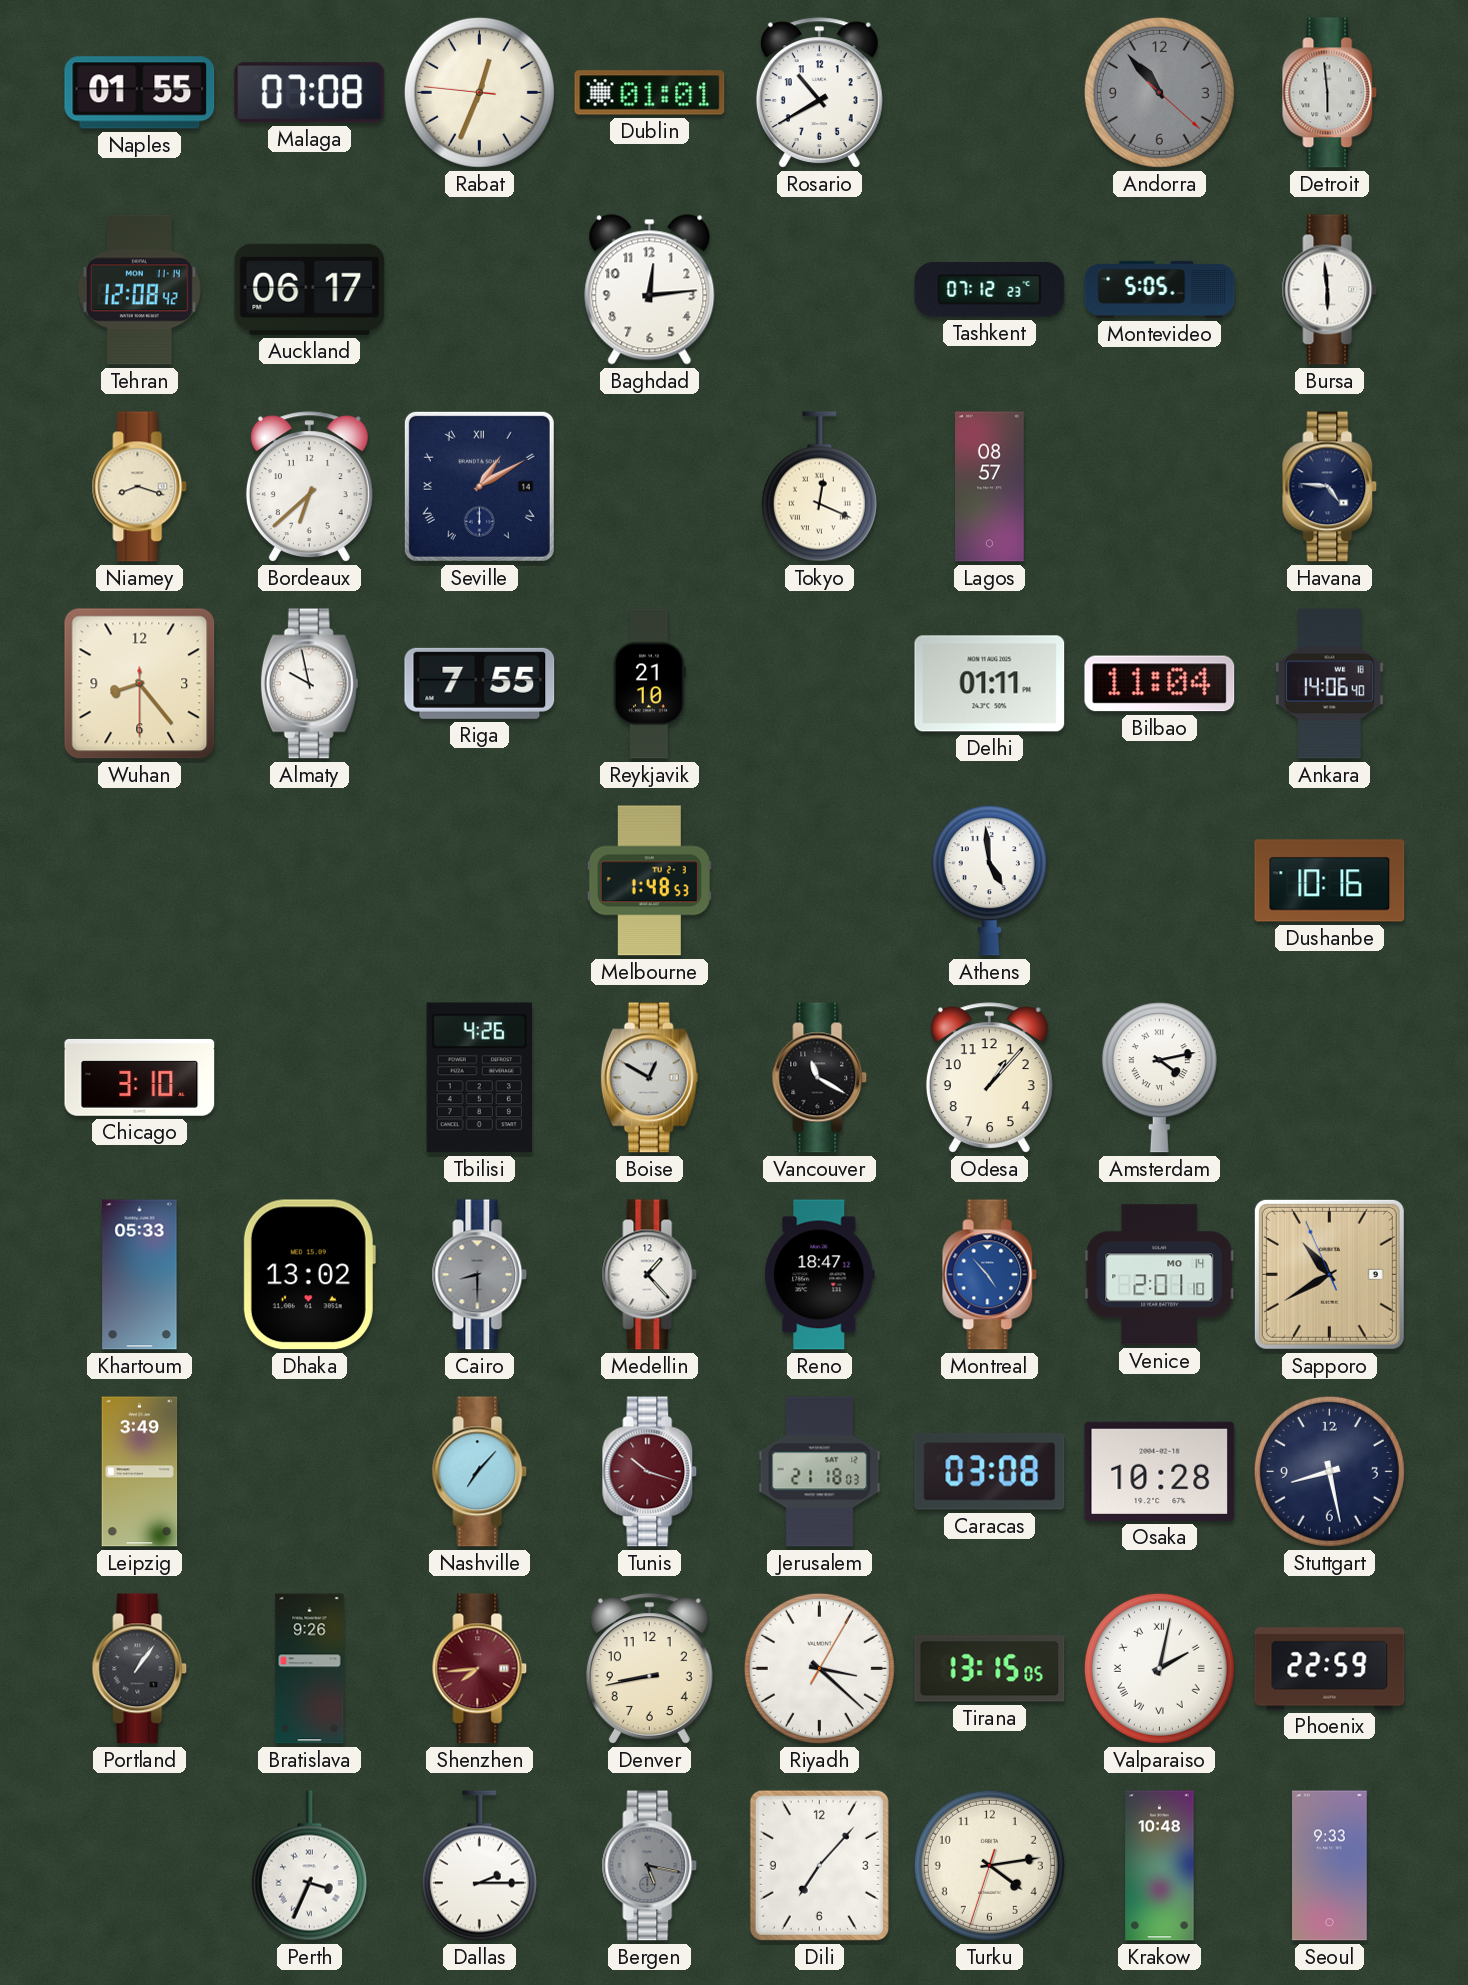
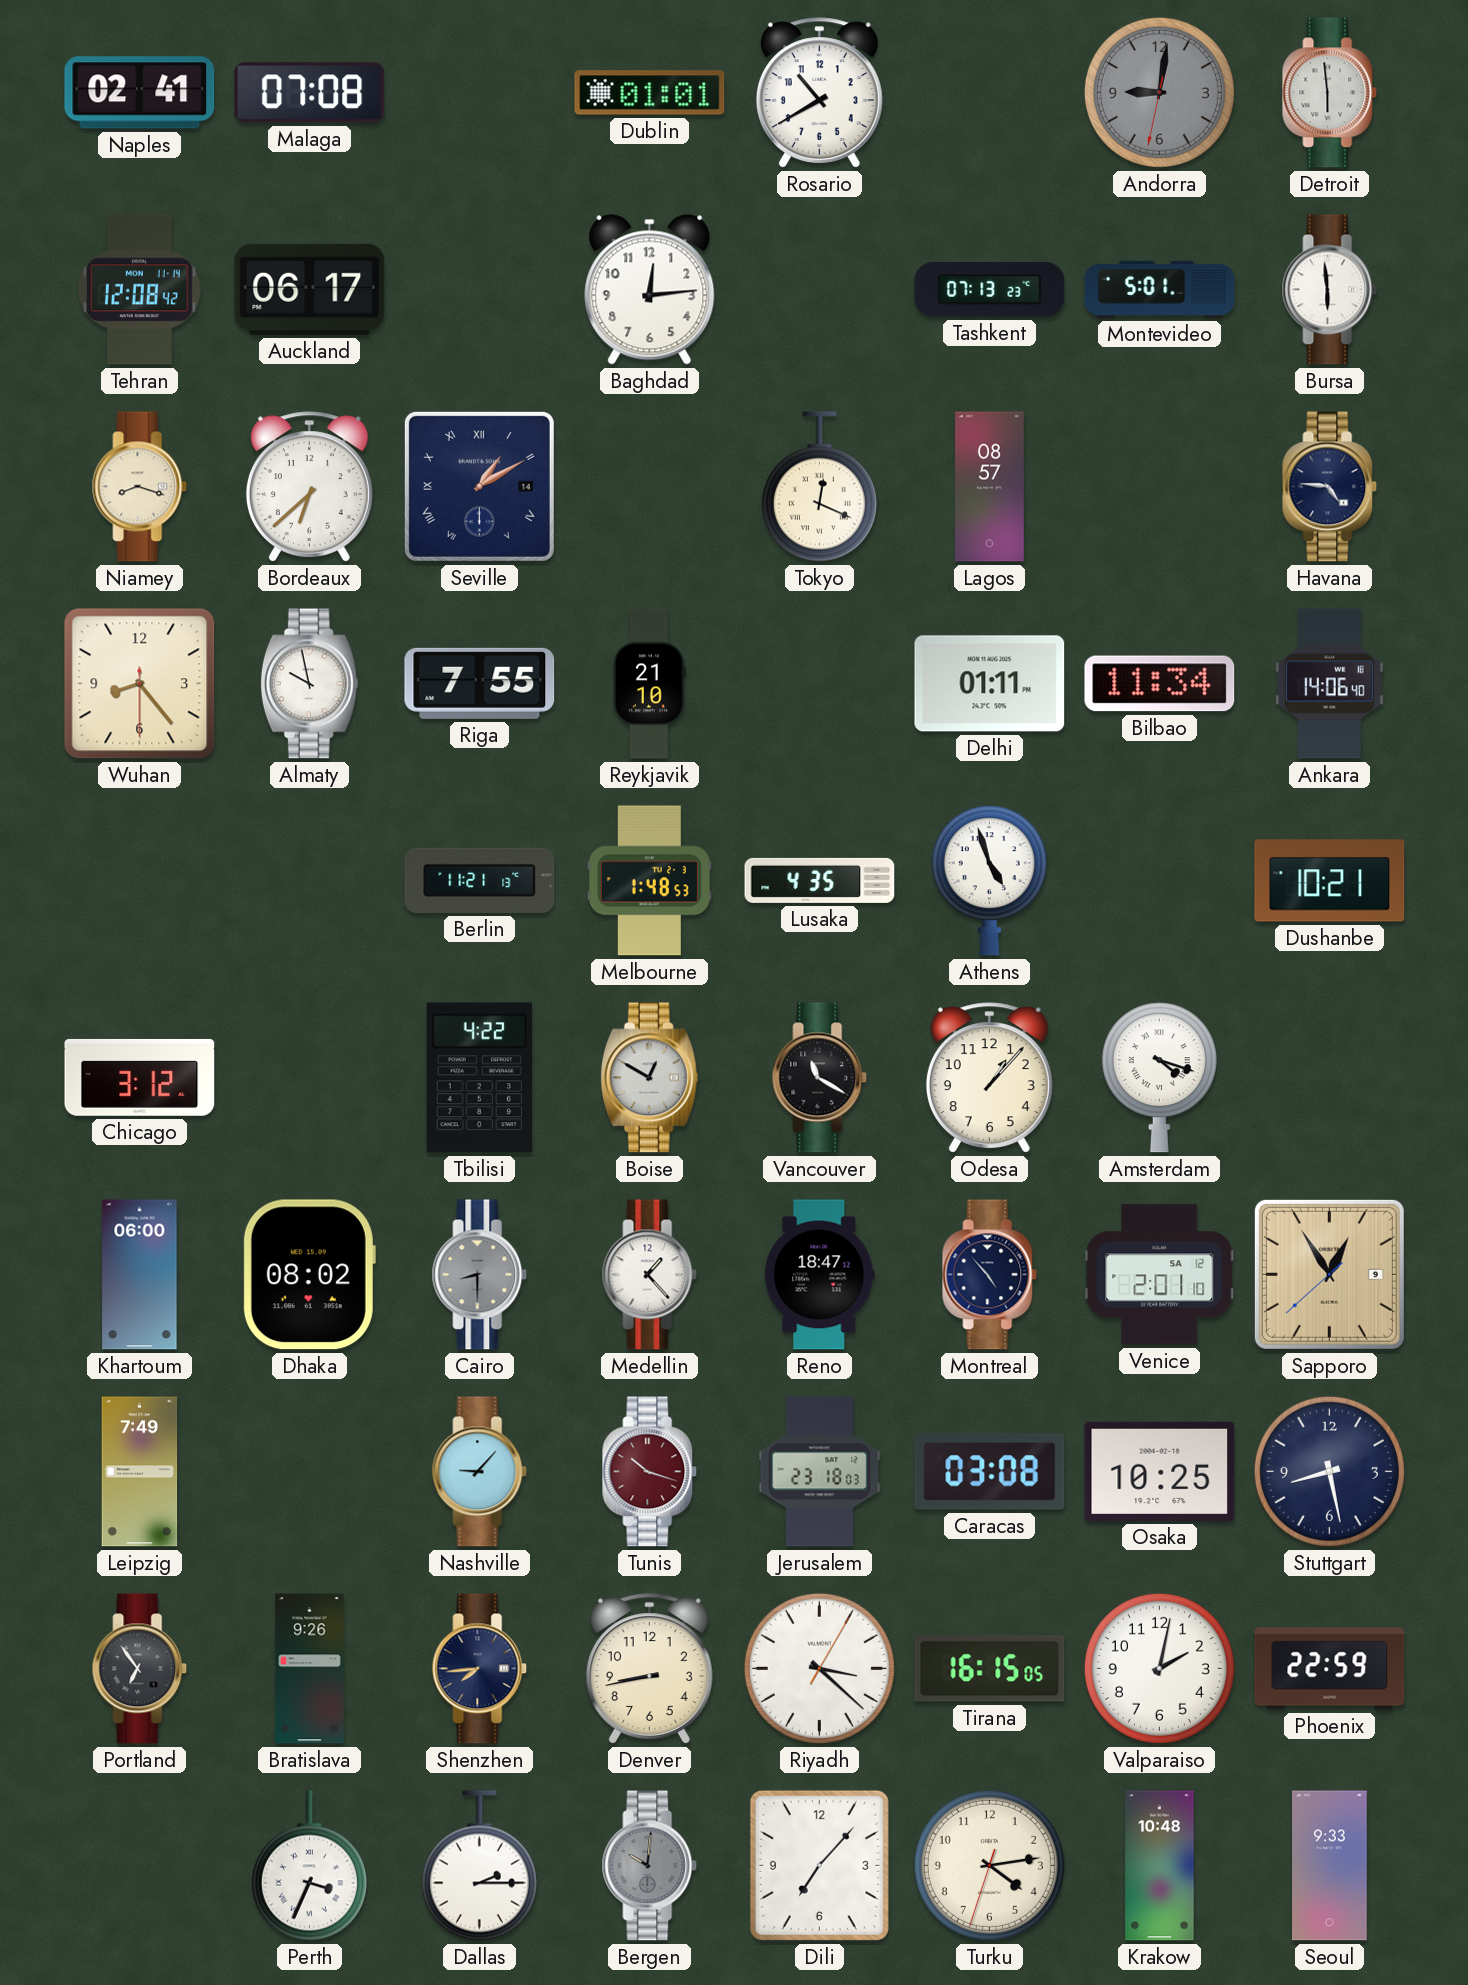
Naples: 01:55 -> 02:41
Rabat: 12:33 -> none
Andorra: 10:53 -> 9:01
Tashkent: 07:12 -> 07:13
Montevideo: 5:05 -> 5:01
Bilbao: 11:04 -> 11:34
Berlin: none -> 11:21
Lusaka: none -> 4:35
Athens: 4:59 -> 4:57
Dushanbe: 10:16 -> 10:21
Chicago: 3:10 -> 3:12
Tbilisi: 4:26 -> 4:22
Amsterdam: 4:13 -> 4:18
Khartoum: 05:33 -> 06:00
Dhaka: 13:02 -> 08:02
Montreal dial: blue -> navy
Venice date: MO 14 -> SA 12
Sapporo: 10:39 -> 12:54
Leipzig: 3:49 -> 7:49
Nashville: 7:07 -> 9:07
Jerusalem: 21:18 -> 23:18
Osaka: 10:28 -> 10:25
Portland: 1:06 -> 6:54
Shenzhen dial: burgundy -> navy
Tirana: 13:15 -> 16:15
Valparaiso numerals: Roman -> Arabic
Bergen: 5:17 -> 10:01
